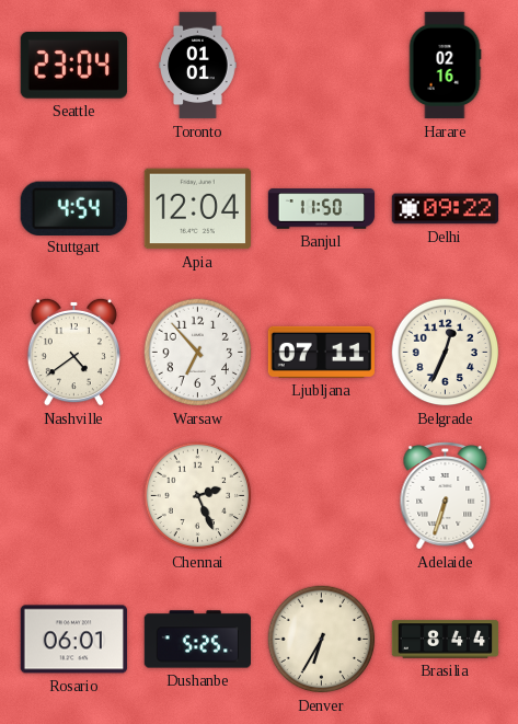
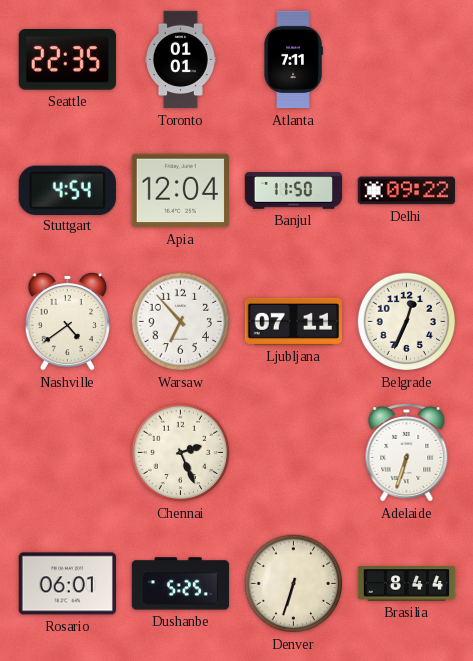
Seattle: 23:04 -> 22:35
Atlanta: none -> 7:11
Harare: 02:16 -> none
Denver: 6:35 -> 6:33
